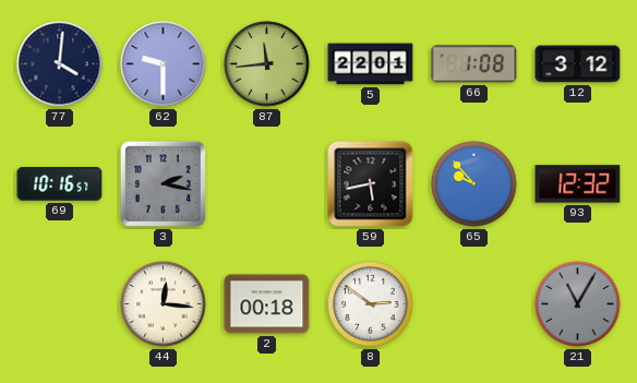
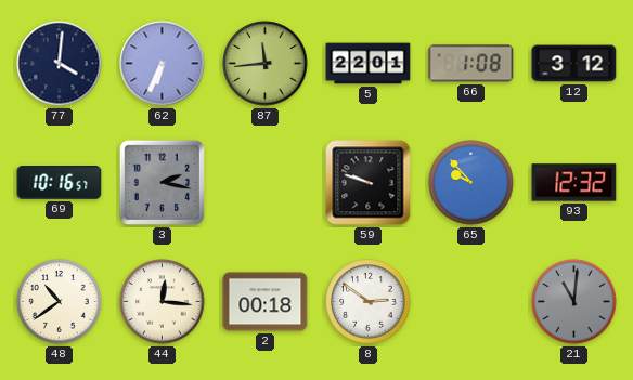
62: 9:30 -> 6:34
59: 5:43 -> 9:48
48: none -> 10:39
21: 11:05 -> 11:01
